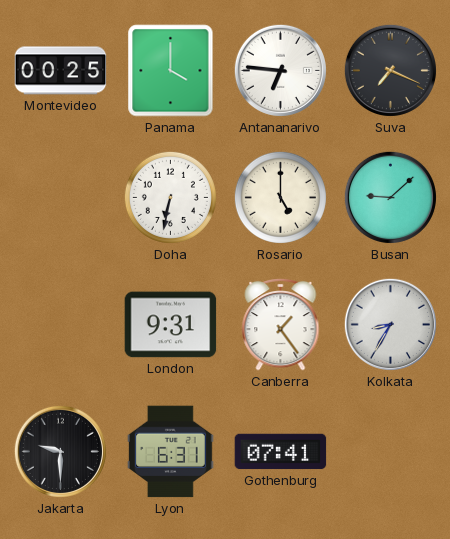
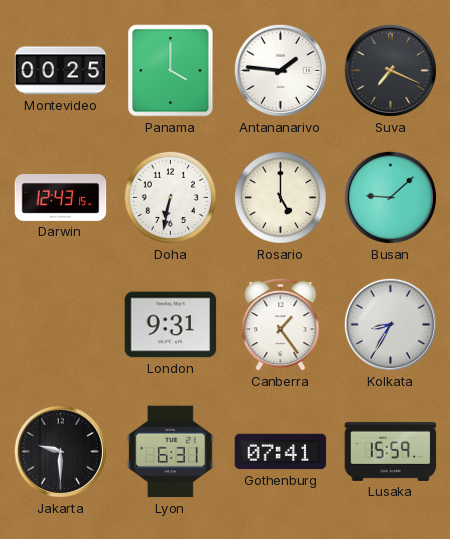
Antananarivo: 6:46 -> 1:46
Darwin: none -> 12:43
Lusaka: none -> 15:59
